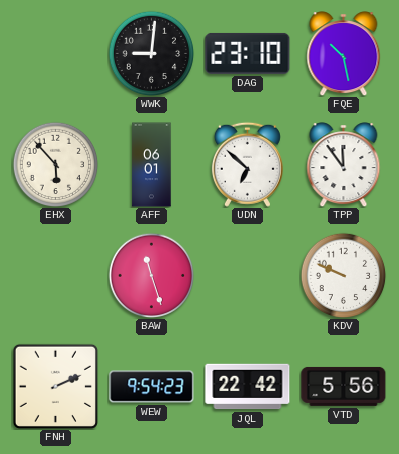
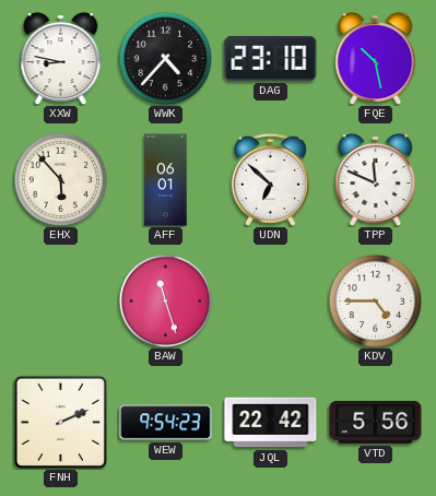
XXW: none -> 8:47
WWK: 9:01 -> 4:37
TPP: 11:54 -> 11:49
KDV: 9:49 -> 4:45
